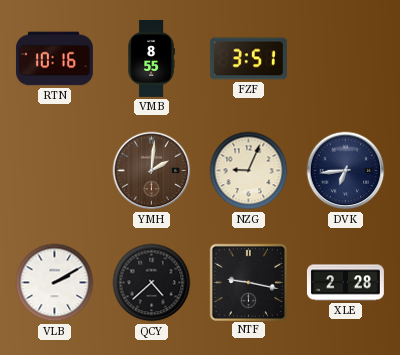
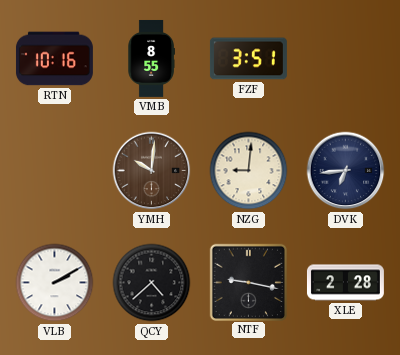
YMH: 2:01 -> 10:01
NZG: 9:04 -> 9:01
